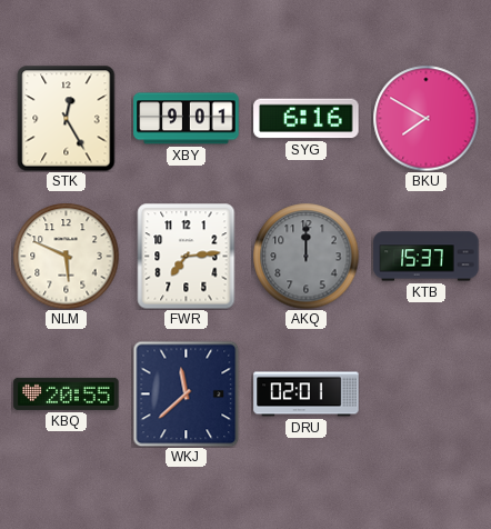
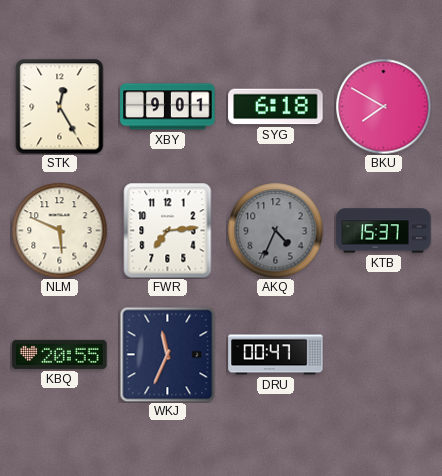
SYG: 6:16 -> 6:18
AKQ: 12:00 -> 4:34
WKJ: 11:38 -> 11:34
DRU: 02:01 -> 00:47
